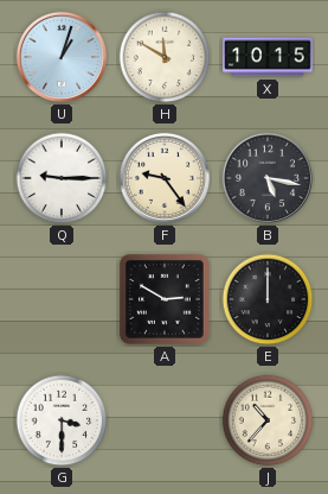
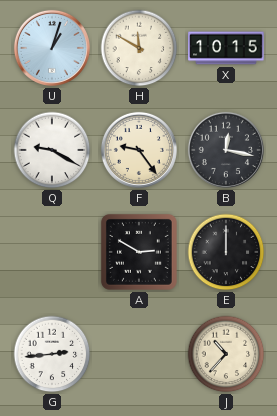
Q: 9:15 -> 9:20
B: 5:17 -> 12:17
G: 3:30 -> 2:44
